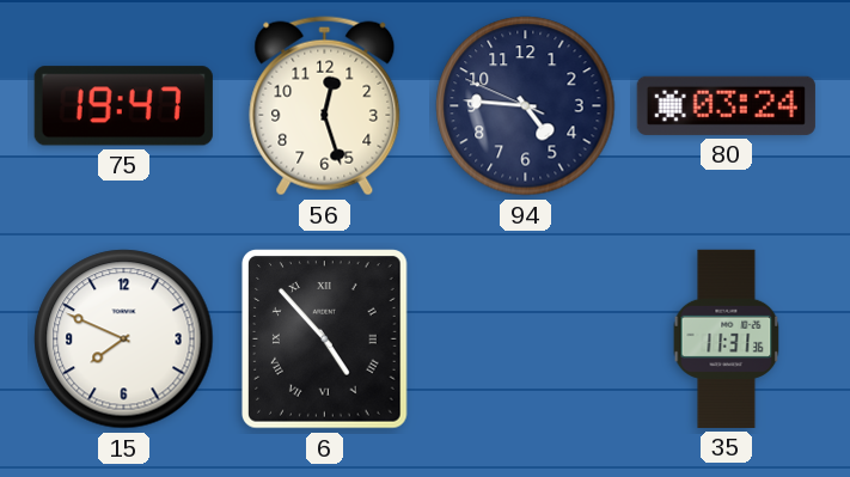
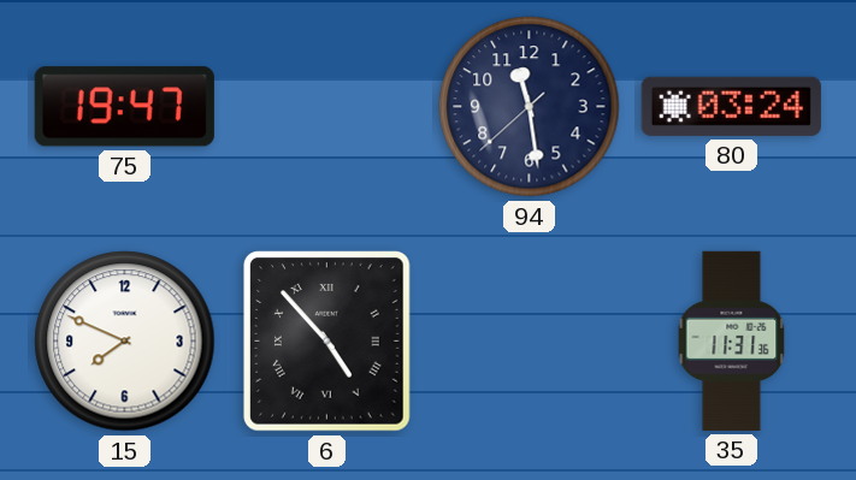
56: 12:27 -> none
94: 4:45 -> 11:28
